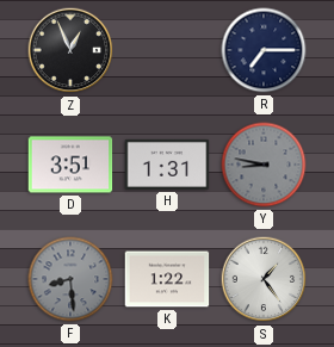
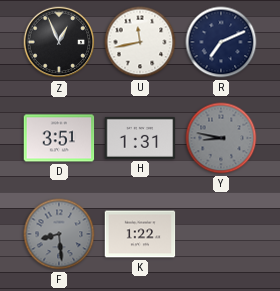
U: none -> 11:43
R: 7:15 -> 7:11
S: 1:24 -> none
